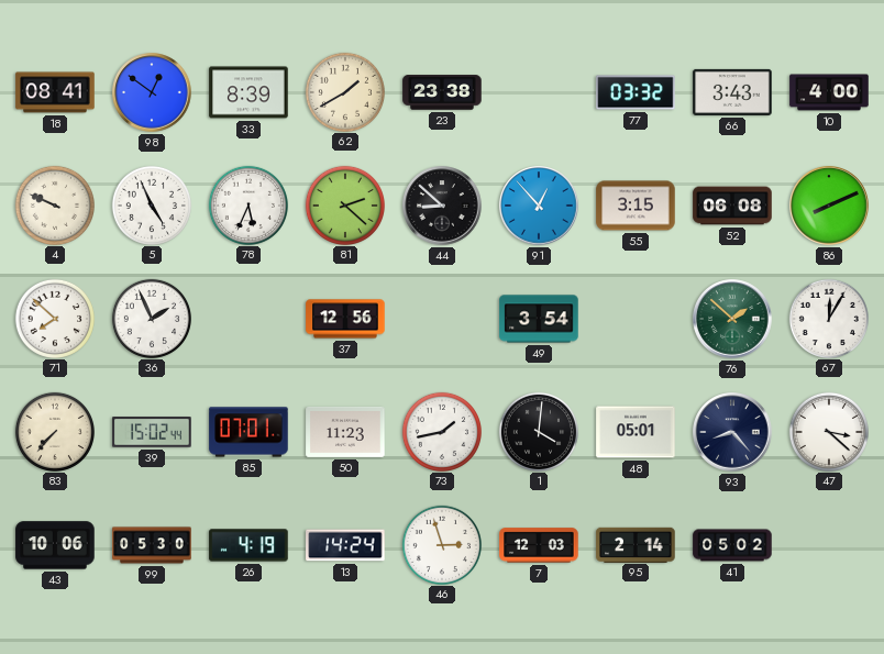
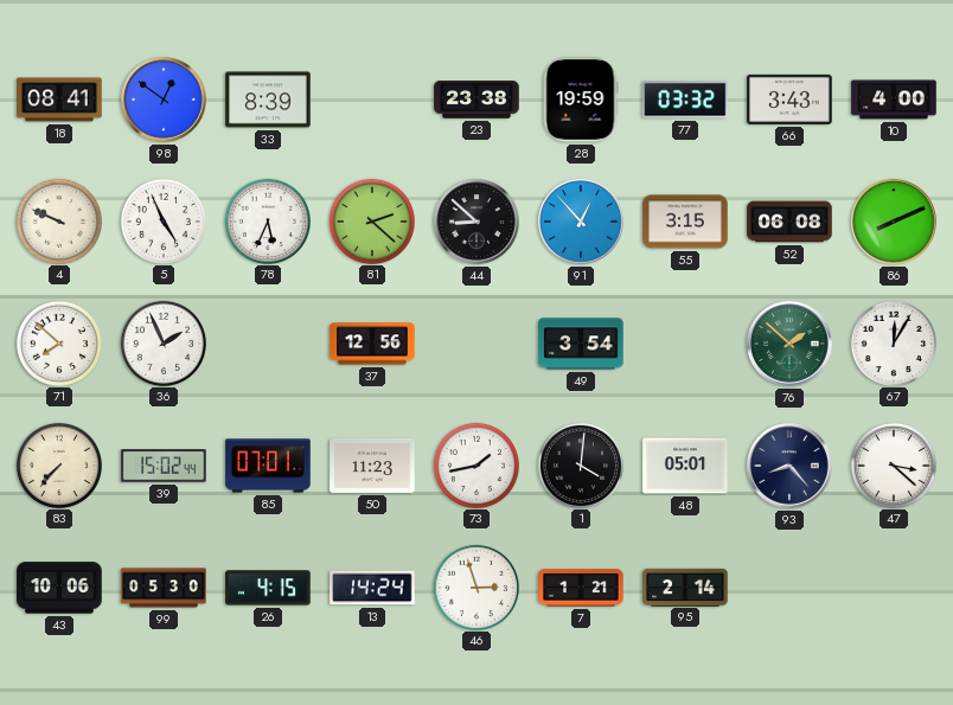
62: 1:40 -> none
28: none -> 19:59
26: 4:19 -> 4:15
7: 12:03 -> 1:21
41: 05:02 -> none
